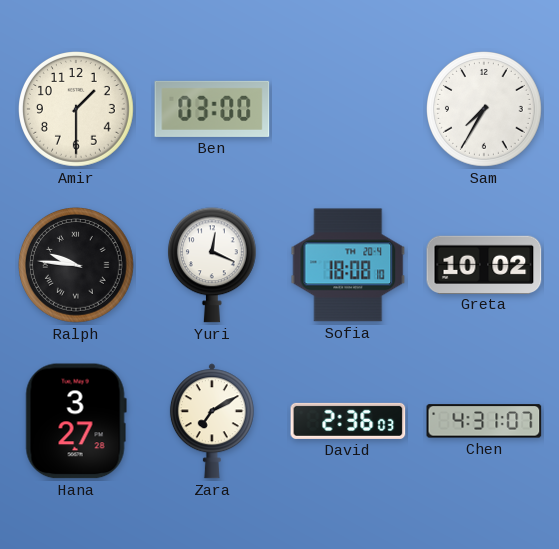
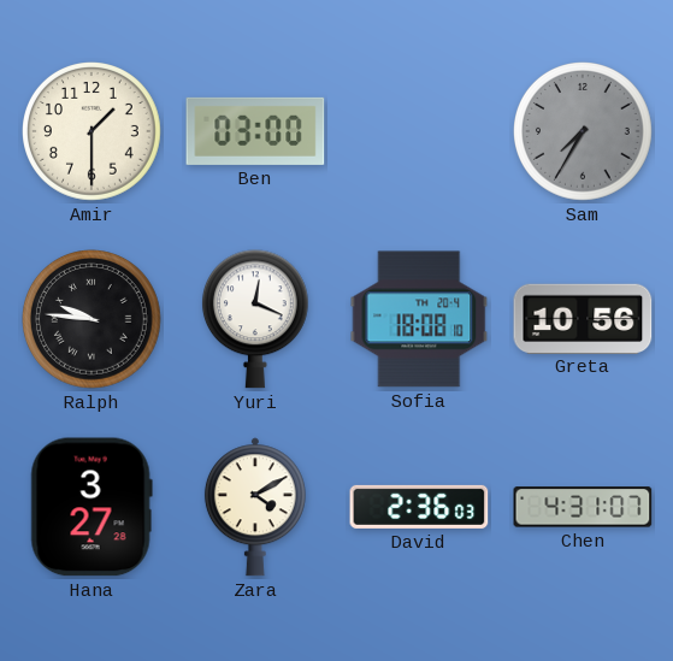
Sam dial: white -> grey
Greta: 10:02 -> 10:56
Zara: 7:10 -> 4:10
